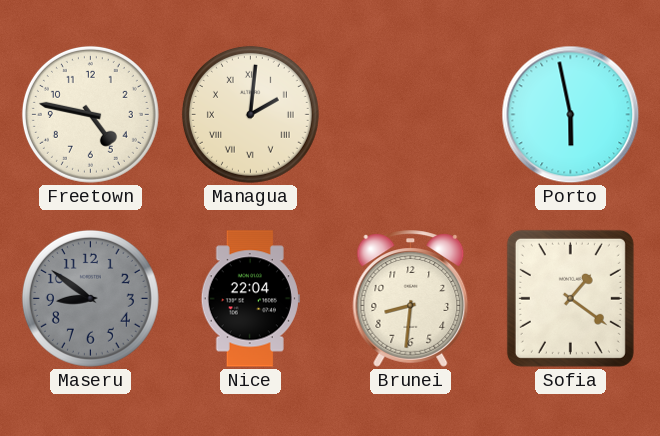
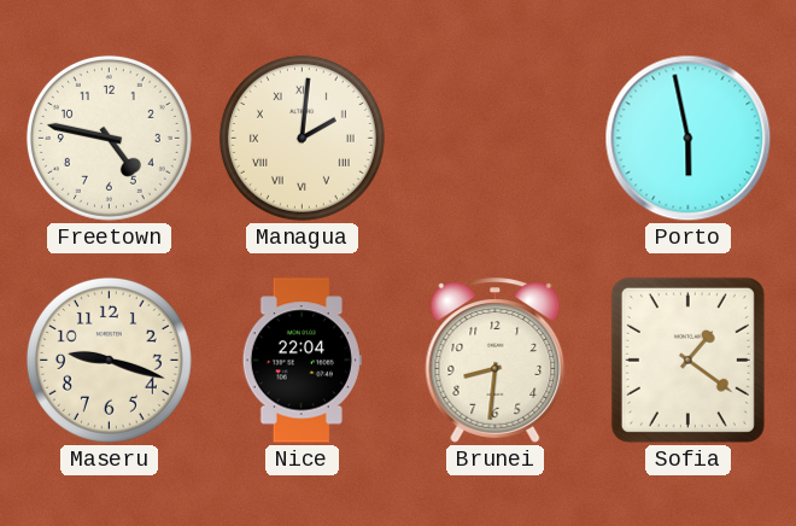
Maseru: 8:51 -> 9:18
Maseru dial: grey -> cream
